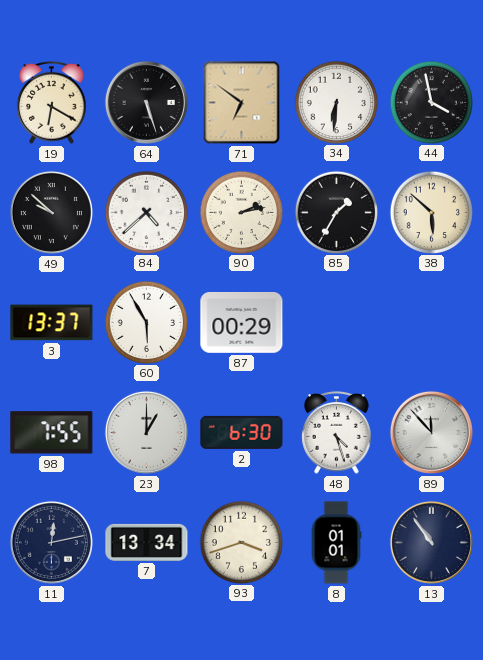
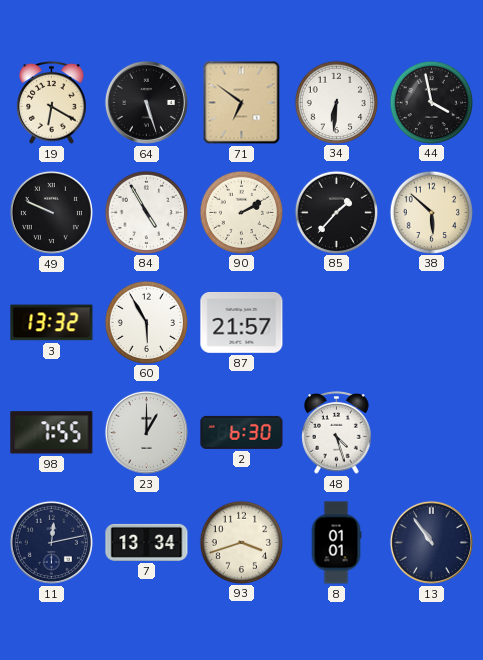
49: 9:52 -> 9:49
84: 4:38 -> 4:55
90: 2:13 -> 2:10
85: 1:35 -> 1:37
3: 13:37 -> 13:32
87: 00:29 -> 21:57
89: 11:53 -> none
